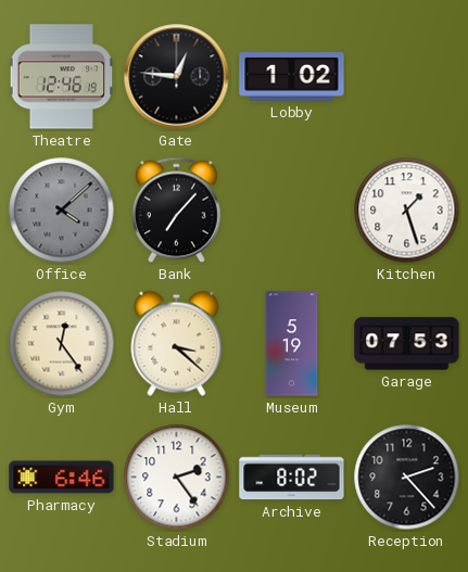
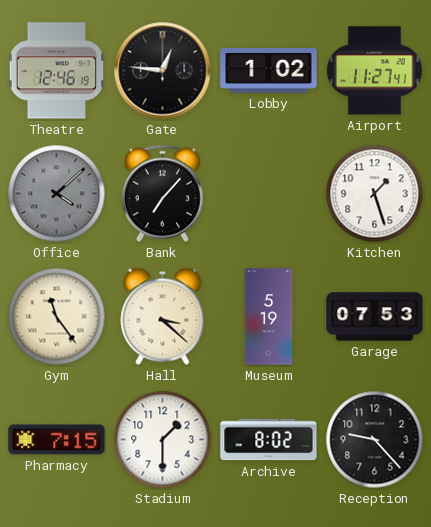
Airport: none -> 11:27
Gym: 12:24 -> 11:24
Pharmacy: 6:46 -> 7:15
Stadium: 2:24 -> 1:30
Reception: 2:23 -> 9:23
